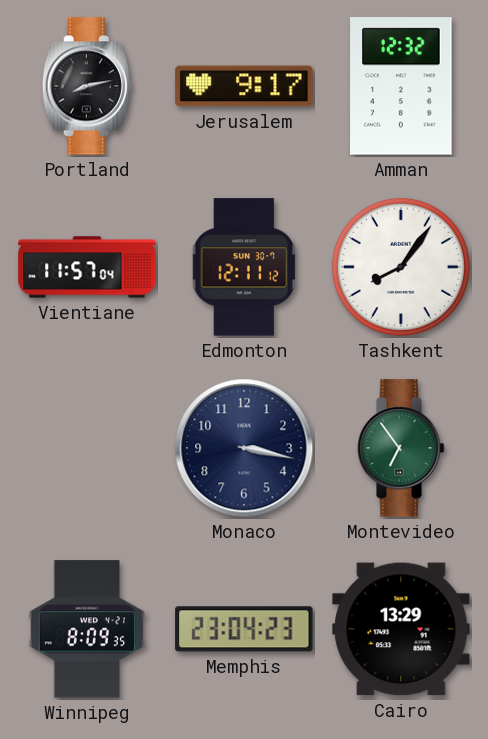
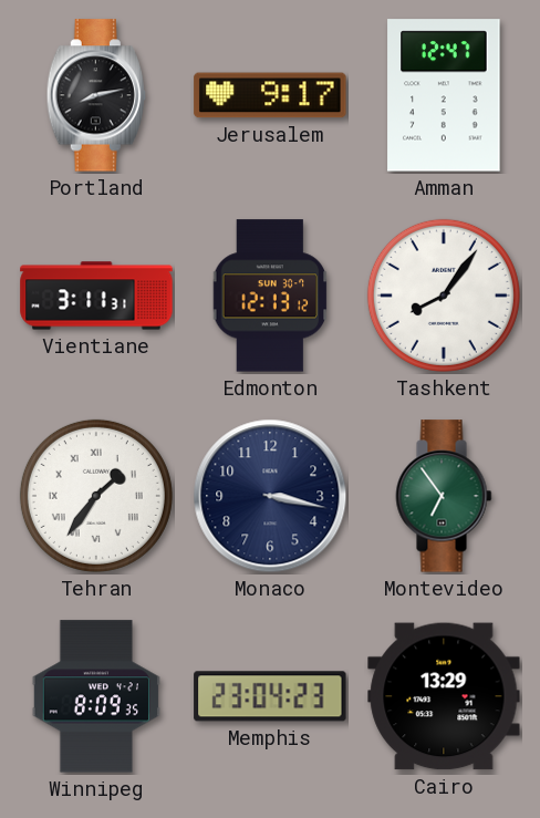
Amman: 12:32 -> 12:47
Vientiane: 11:57 -> 3:11
Edmonton: 12:11 -> 12:13
Tehran: none -> 1:36
